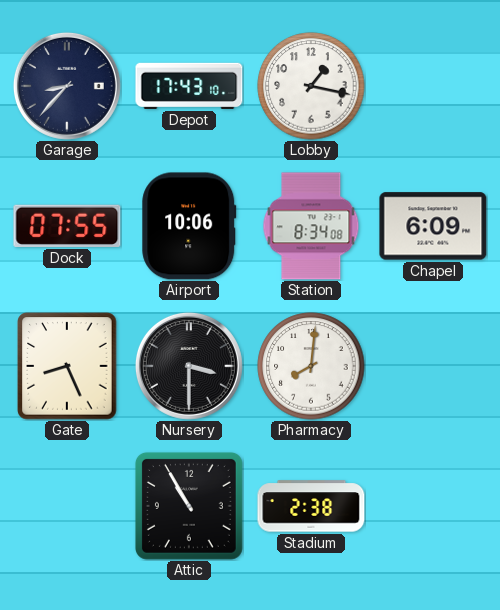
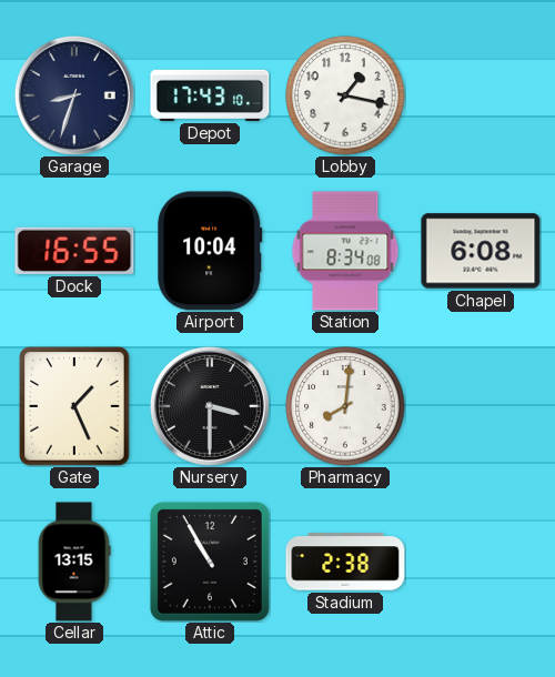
Garage: 8:37 -> 8:33
Dock: 07:55 -> 16:55
Airport: 10:06 -> 10:04
Chapel: 6:09 -> 6:08
Gate: 8:26 -> 1:26
Cellar: none -> 13:15
